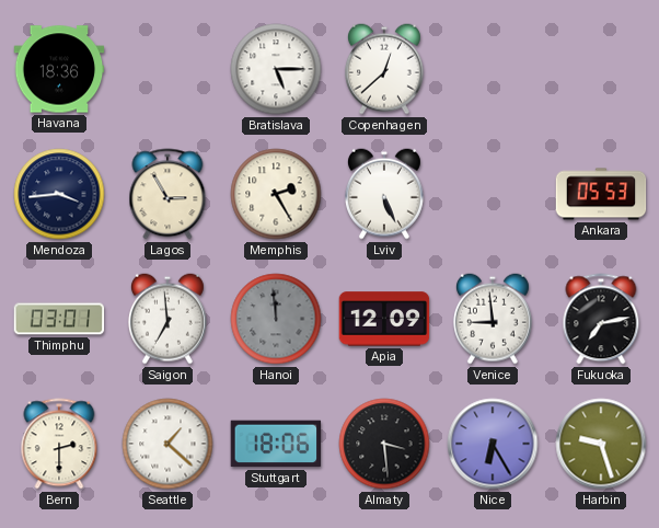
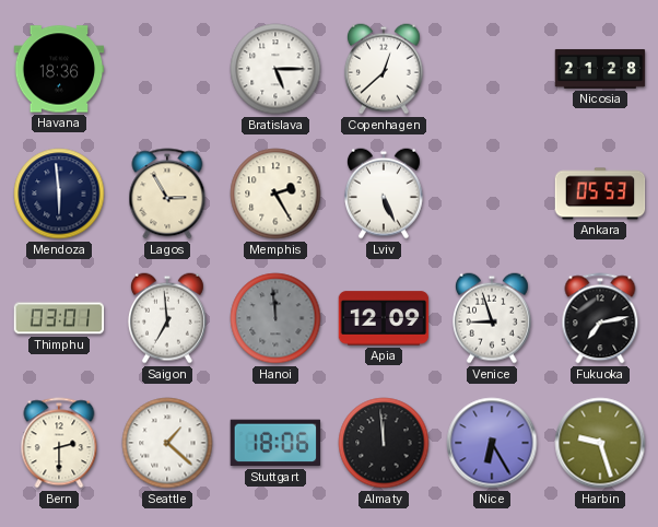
Nicosia: none -> 21:28
Mendoza: 3:44 -> 5:59
Venice: 8:59 -> 8:57
Almaty: 3:29 -> 11:59
